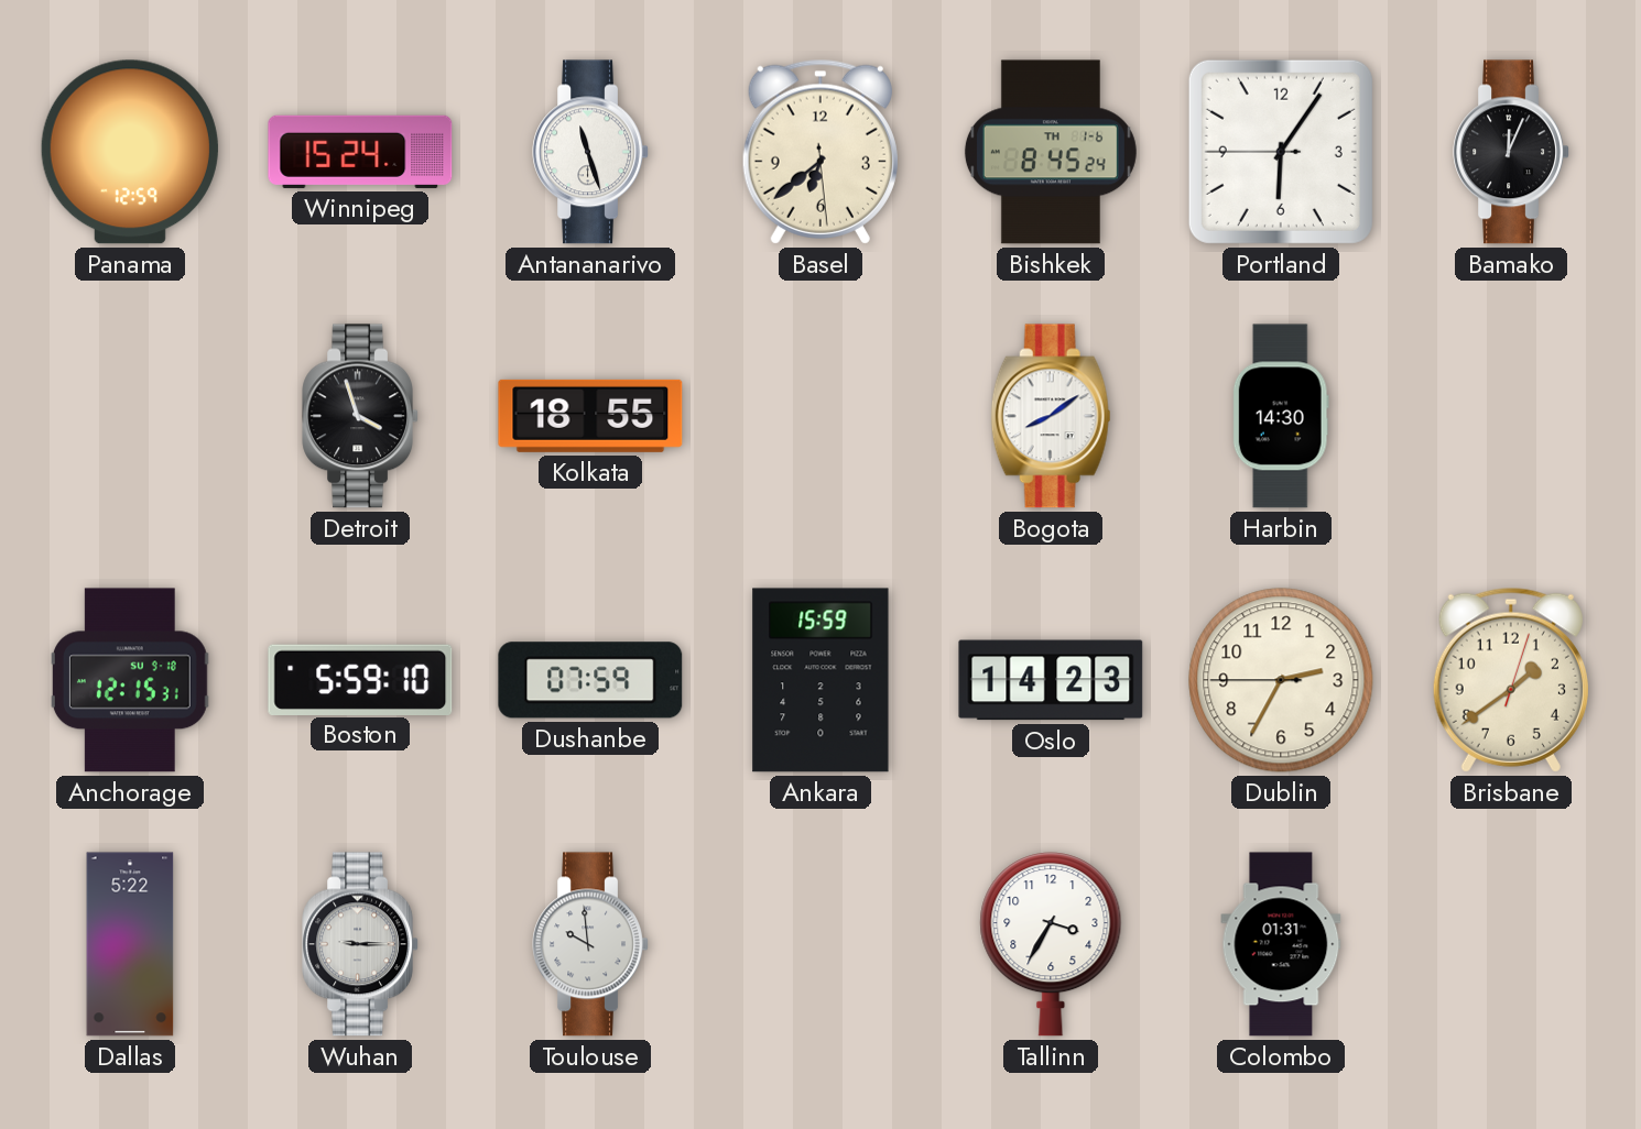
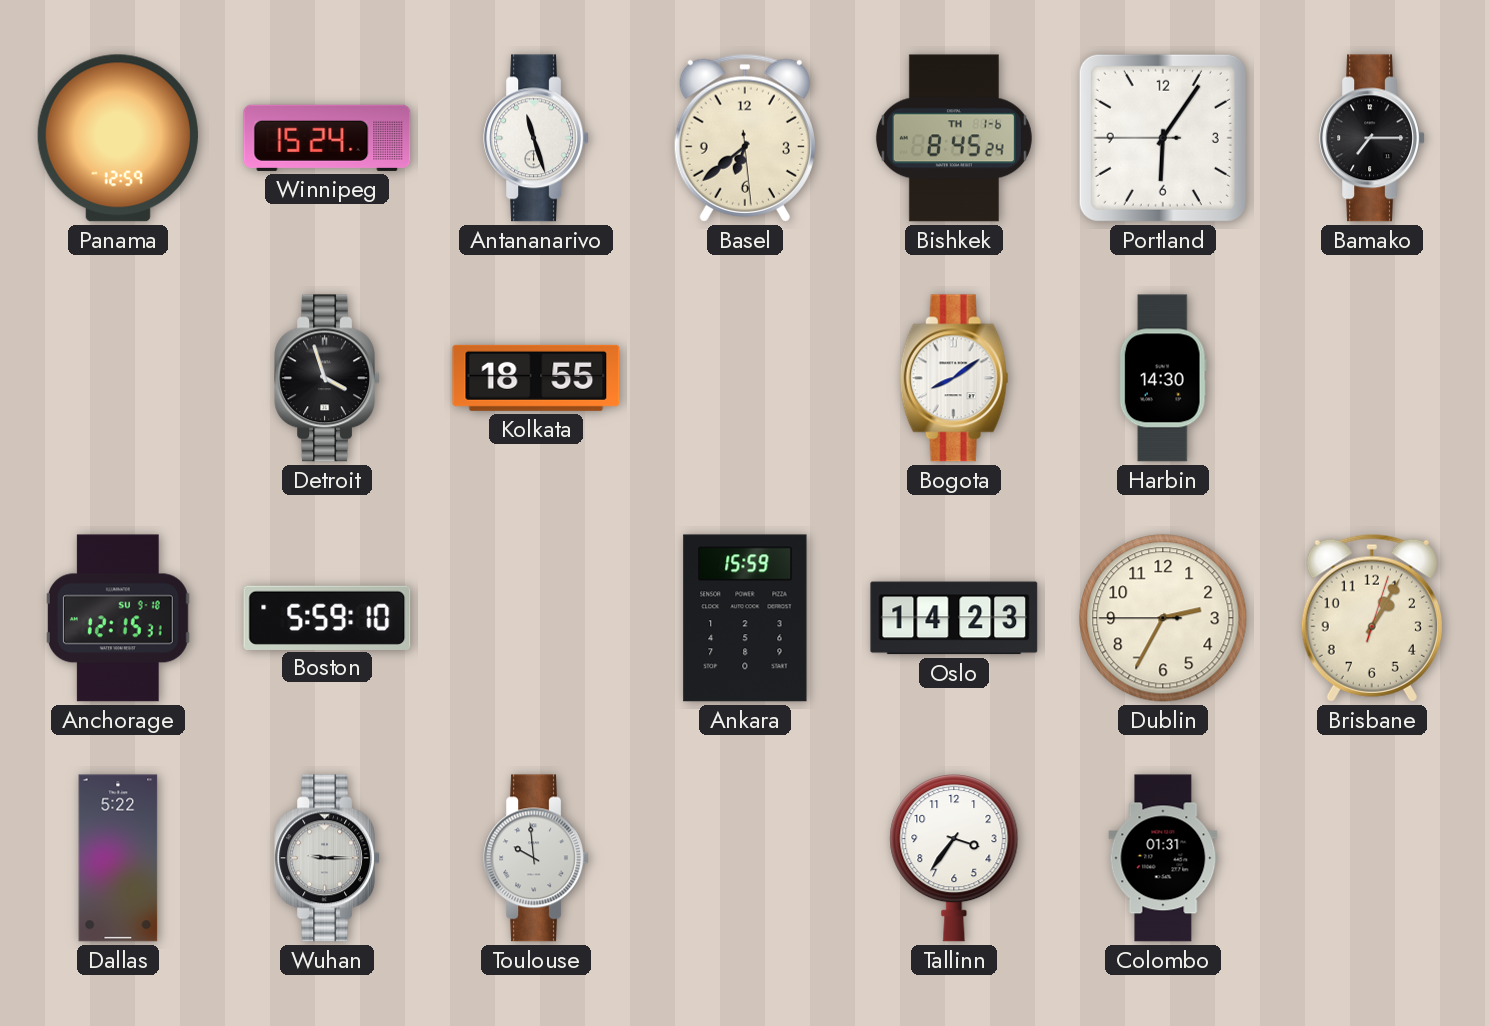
Bamako: 12:04 -> 7:15
Dushanbe: 07:59 -> none
Brisbane: 1:39 -> 1:05
Tallinn: 3:35 -> 3:36
